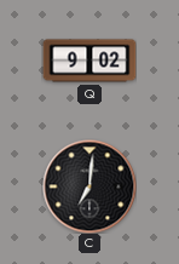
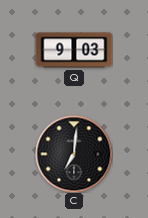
Q: 9:02 -> 9:03
